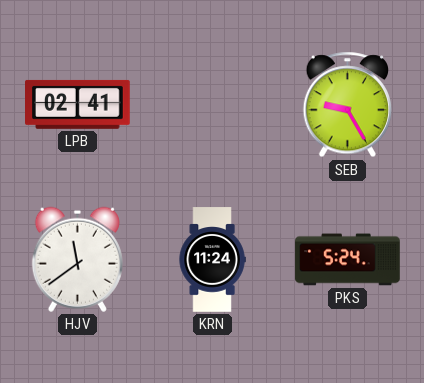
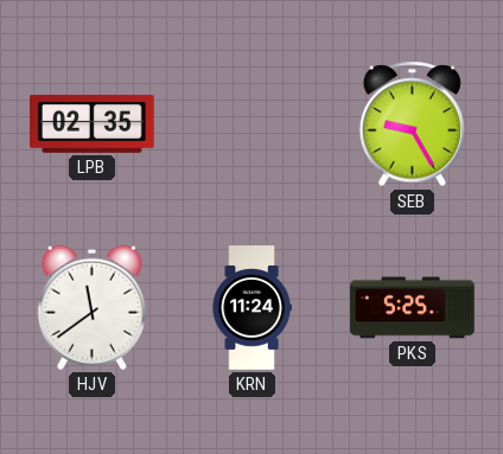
LPB: 02:41 -> 02:35
PKS: 5:24 -> 5:25
